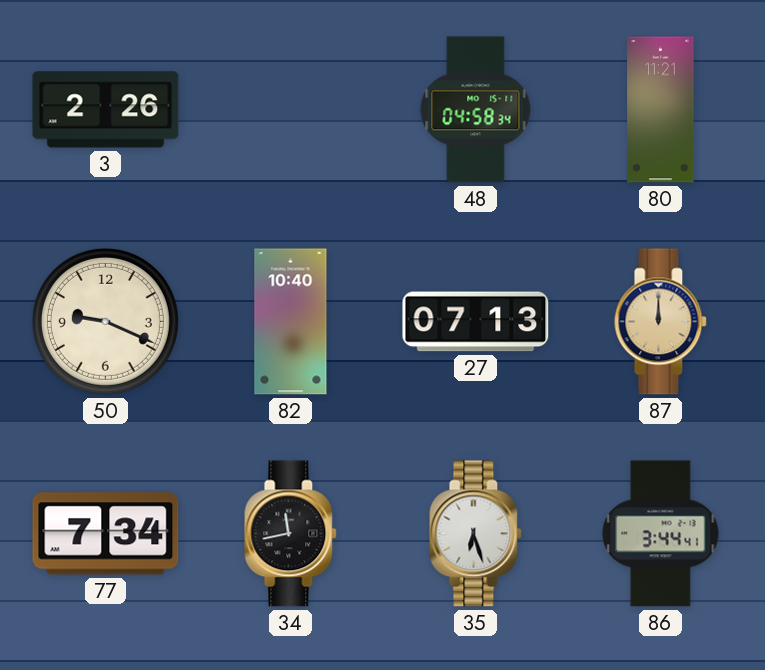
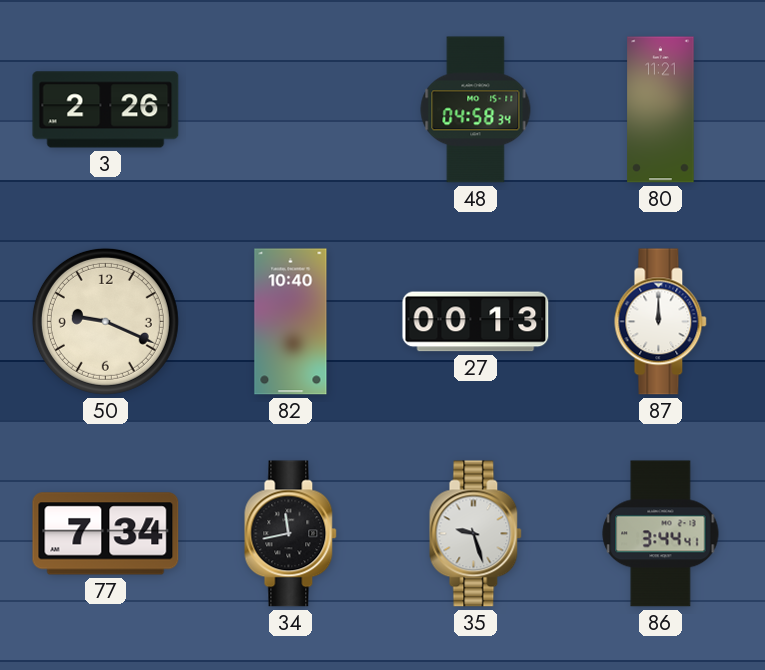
27: 07:13 -> 00:13
87 dial: champagne -> white
35: 6:27 -> 9:27
